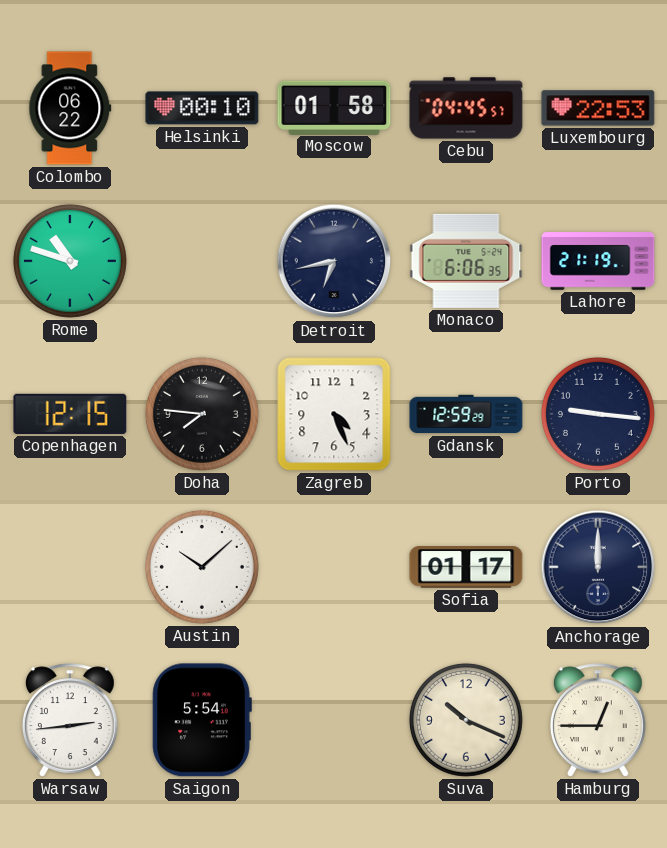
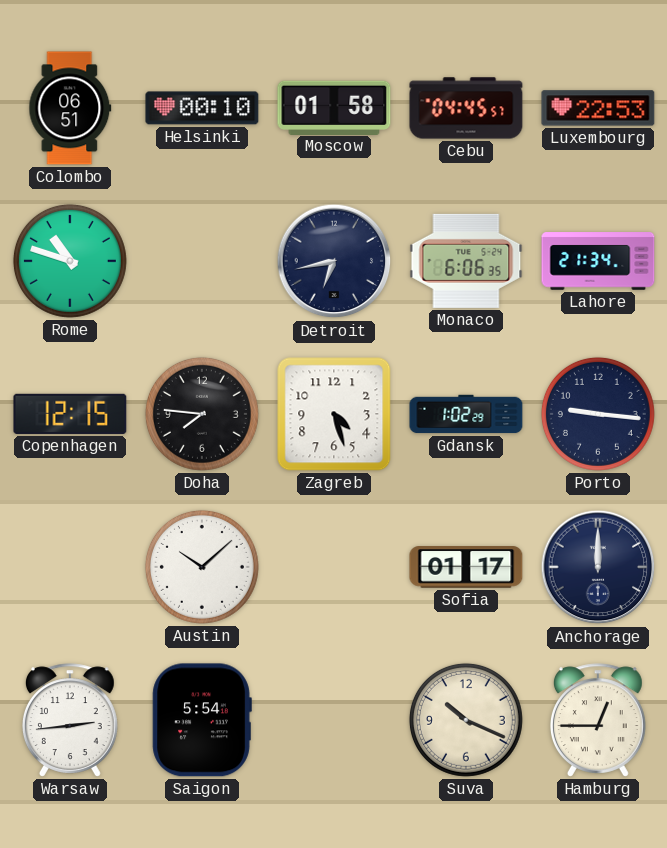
Colombo: 06:22 -> 06:51
Lahore: 21:19 -> 21:34
Zagreb: 4:26 -> 4:27
Gdansk: 12:59 -> 1:02
